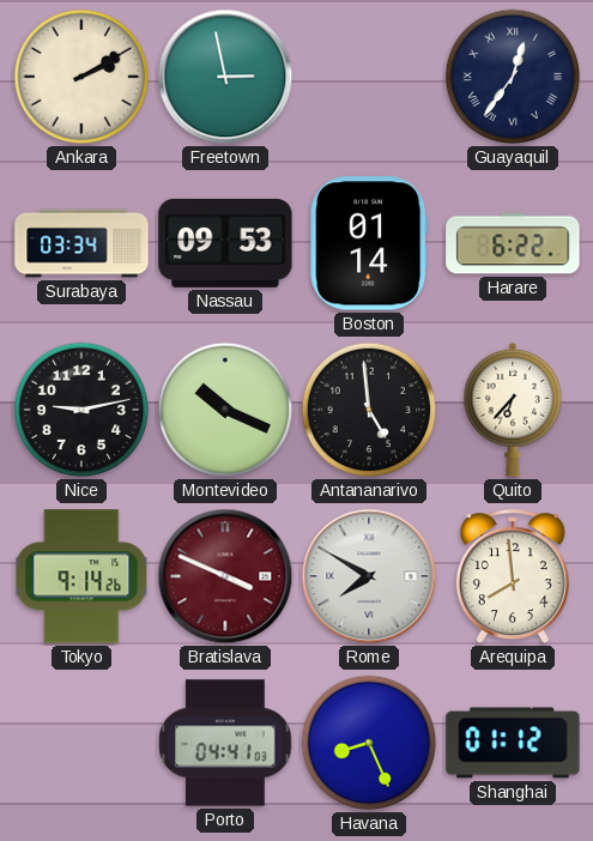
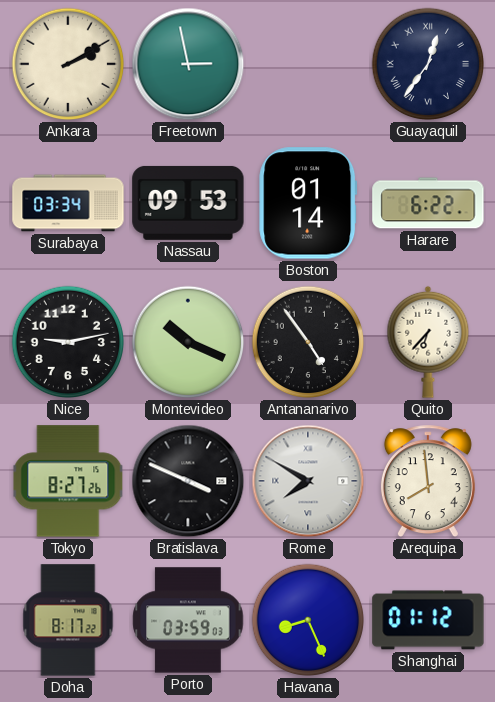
Antananarivo: 4:59 -> 4:54
Tokyo: 9:14 -> 8:27
Bratislava dial: burgundy -> black
Doha: none -> 8:17
Porto: 04:41 -> 03:59
